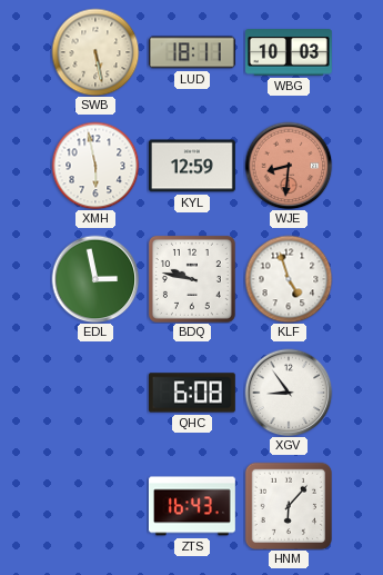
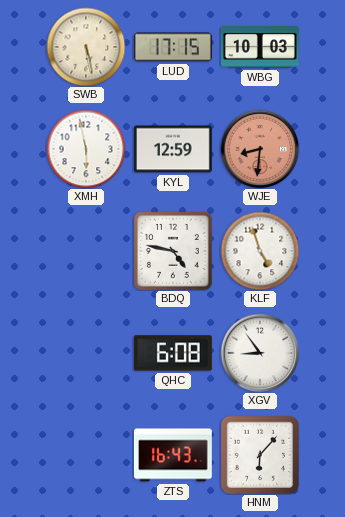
LUD: 18:11 -> 17:15
EDL: 2:58 -> none
BDQ: 9:47 -> 4:47
